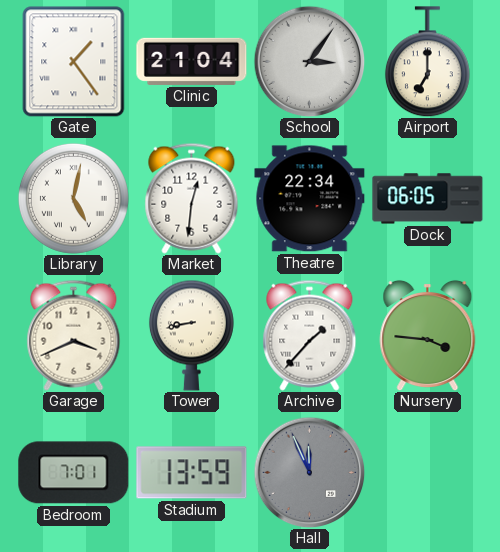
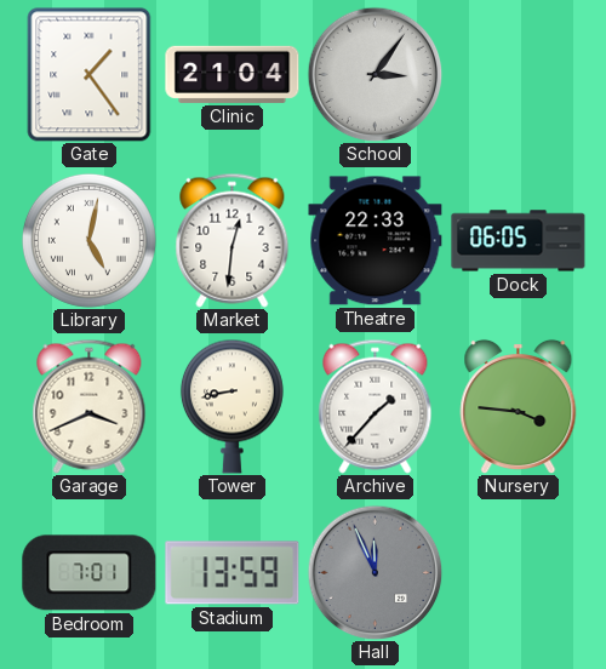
Airport: 7:00 -> none
Theatre: 22:34 -> 22:33
